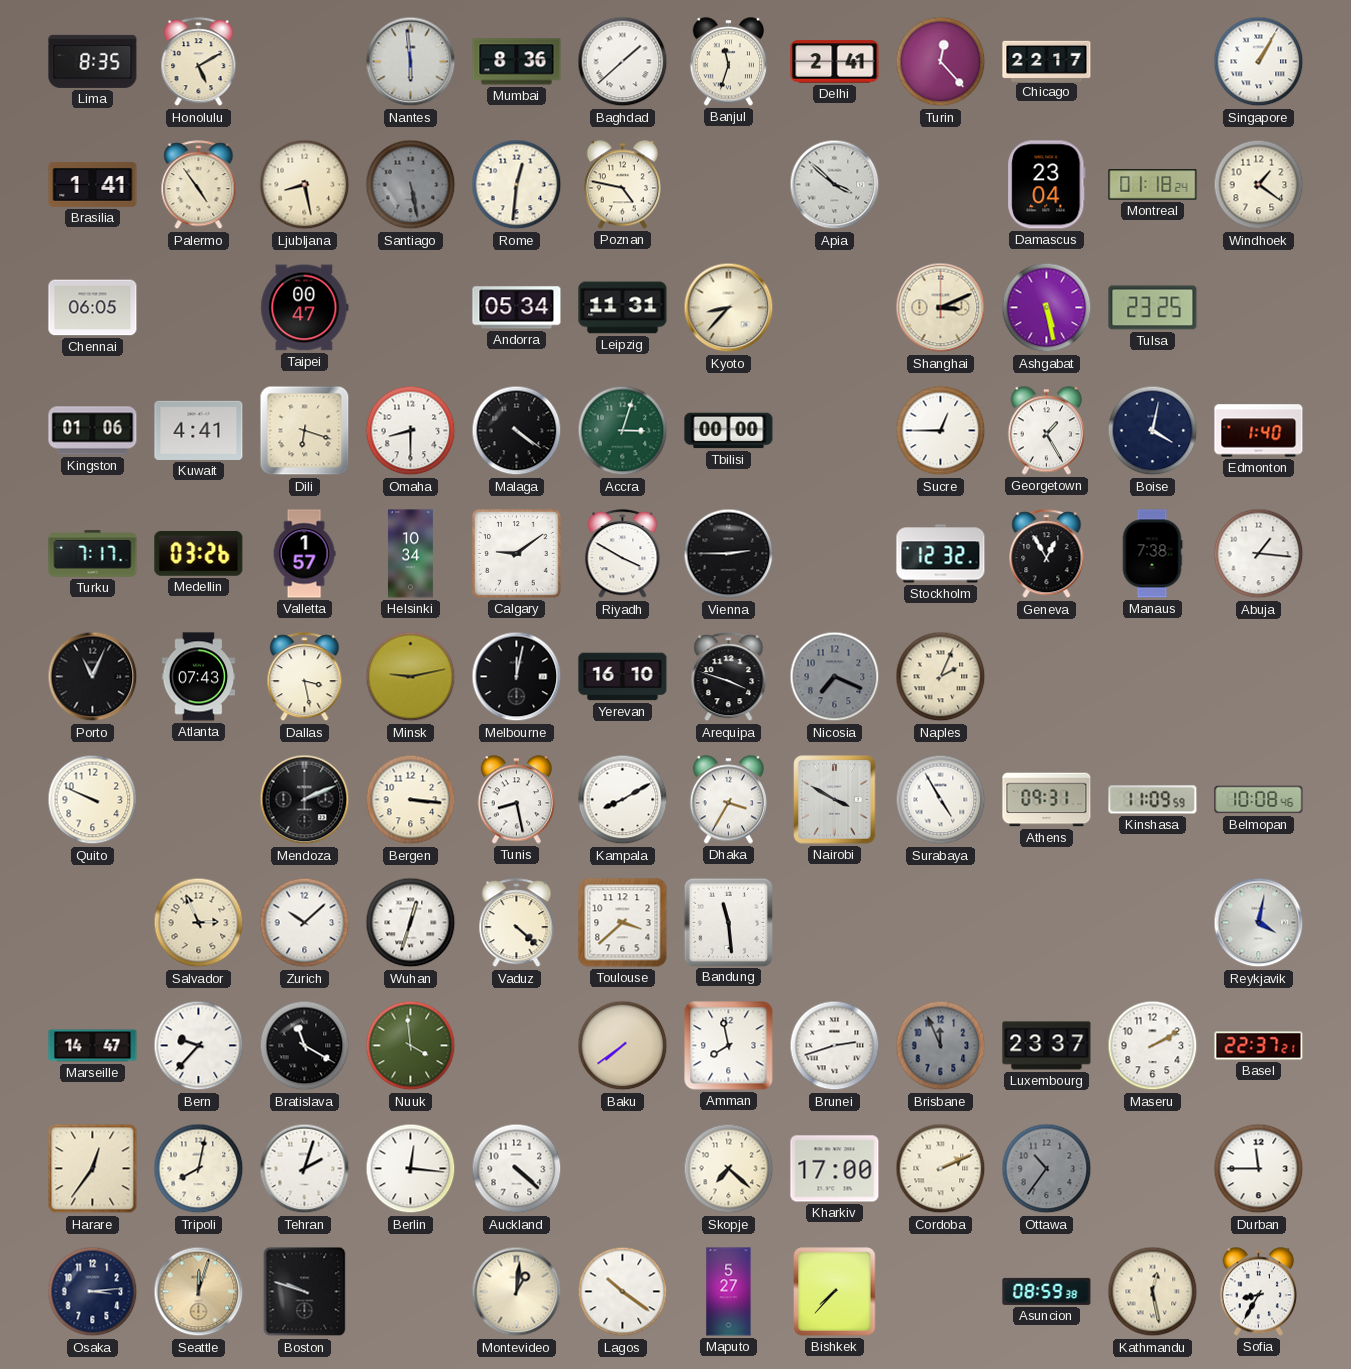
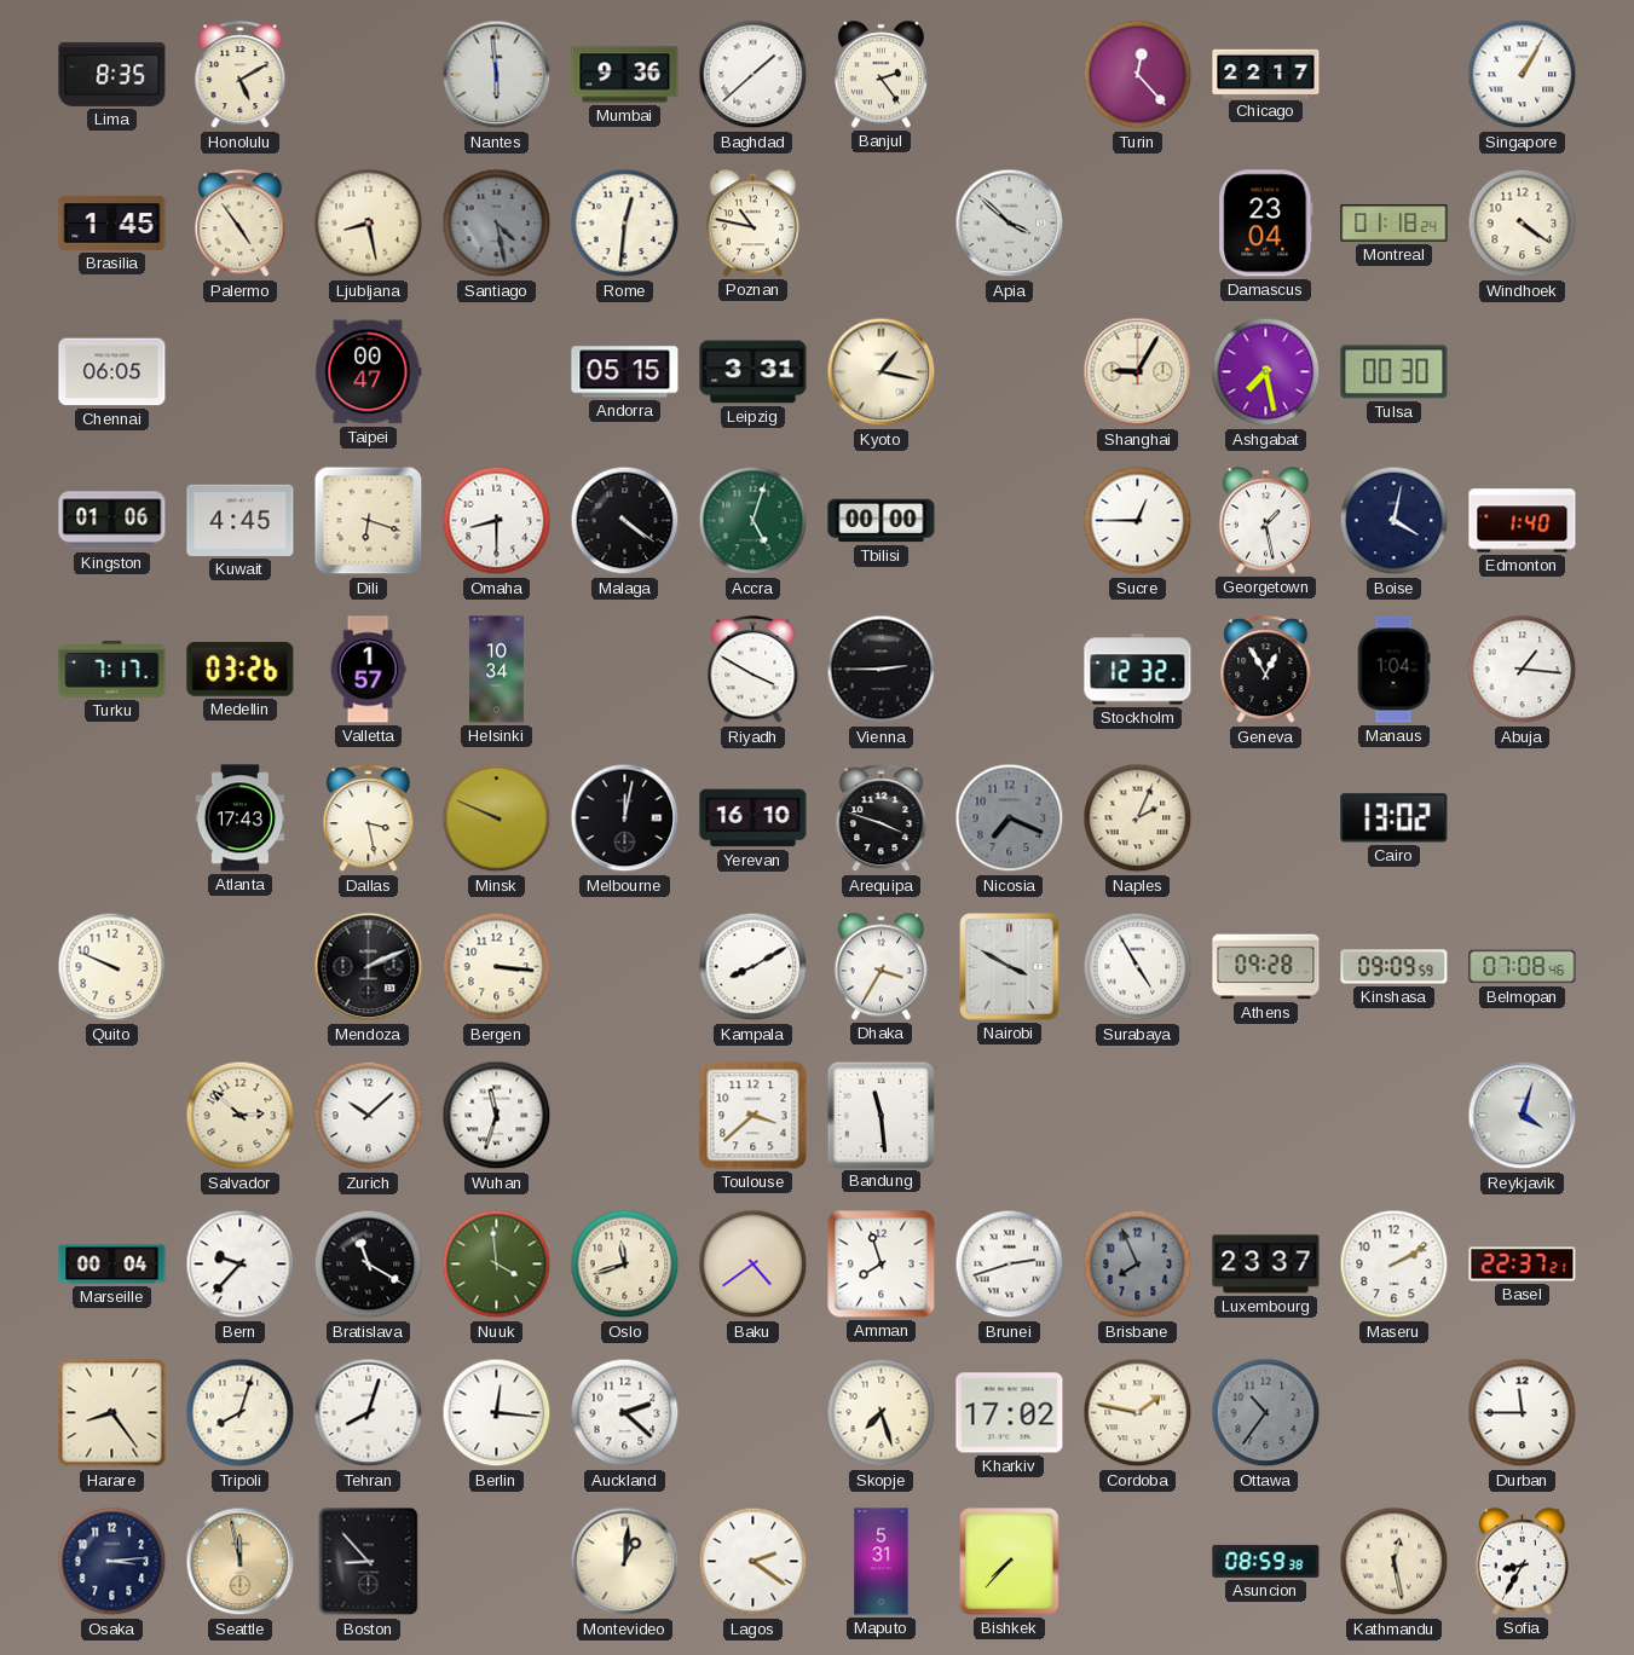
Mumbai: 8:36 -> 9:36
Banjul: 11:33 -> 2:24
Delhi: 2:41 -> none
Brasilia: 1:41 -> 1:45
Santiago: 5:28 -> 4:28
Poznan: 4:47 -> 10:47
Windhoek: 1:21 -> 4:21
Andorra: 05:34 -> 05:15
Leipzig: 11:31 -> 3:31
Kyoto: 8:37 -> 1:17
Shanghai: 3:11 -> 9:05
Ashgabat: 5:28 -> 7:28
Tulsa: 23:25 -> 00:30
Kuwait: 4:41 -> 4:45
Accra: 3:03 -> 5:03
Georgetown: 1:25 -> 1:28
Calgary: 9:09 -> none
Manaus: 7:38 -> 1:04
Porto: 11:04 -> none
Atlanta: 07:43 -> 17:43
Minsk: 9:13 -> 9:49
Cairo: none -> 13:02
Tunis: 8:28 -> none
Athens: 09:31 -> 09:28
Kinshasa: 11:09 -> 09:09
Belmopan: 10:08 -> 07:08
Salvador: 2:56 -> 2:52
Wuhan: 12:33 -> 11:33
Vaduz: 4:22 -> none
Reykjavik: 4:02 -> 4:03
Marseille: 14:47 -> 00:04
Oslo: none -> 11:42
Baku: 7:39 -> 4:39
Amman: 7:58 -> 7:57
Brisbane: 11:56 -> 7:56
Harare: 12:36 -> 8:24
Tripoli: 8:02 -> 8:03
Tehran: 2:03 -> 8:03
Auckland: 4:22 -> 2:22
Skopje: 7:22 -> 7:27
Kharkiv: 17:00 -> 17:02
Cordoba: 2:11 -> 1:47
Seattle: 12:03 -> 11:58
Boston: 9:48 -> 8:53
Lagos: 10:21 -> 2:21
Maputo: 5:27 -> 5:31
